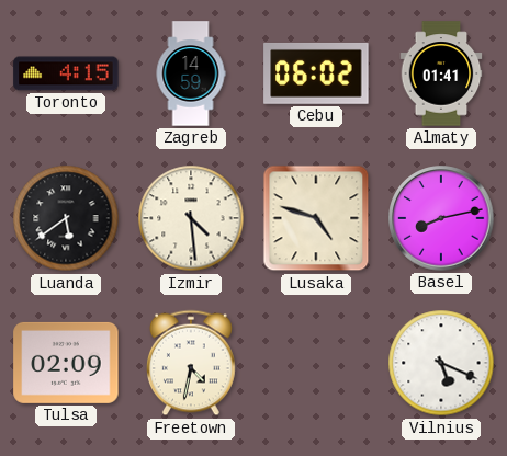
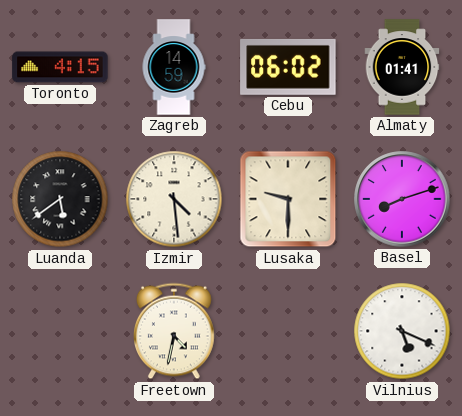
Lusaka: 4:48 -> 9:30
Basel: 8:13 -> 8:12
Tulsa: 02:09 -> none
